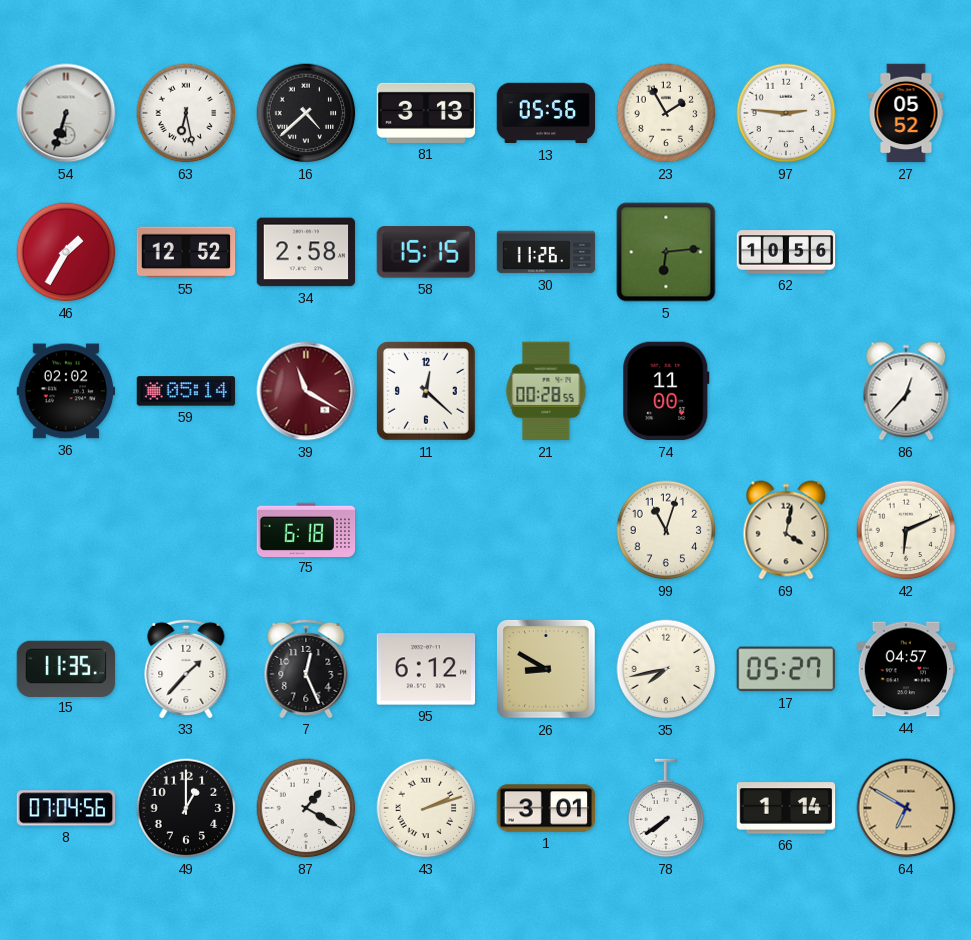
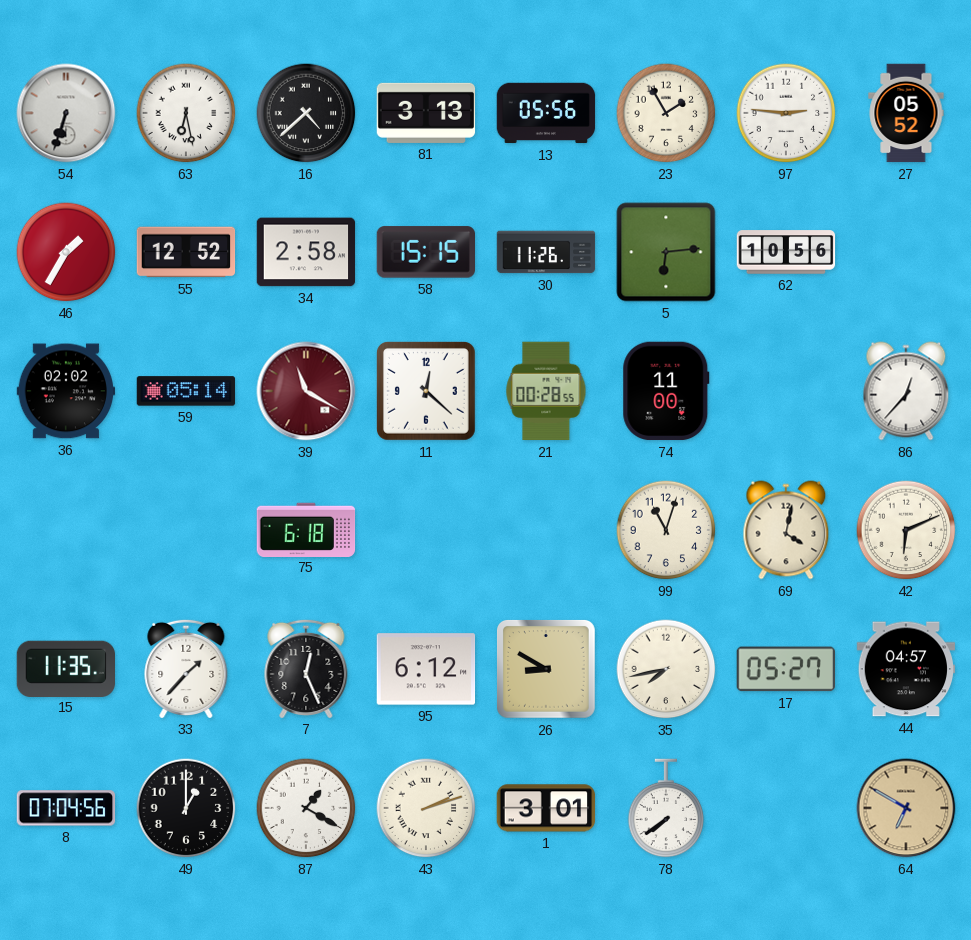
66: 1:14 -> none
